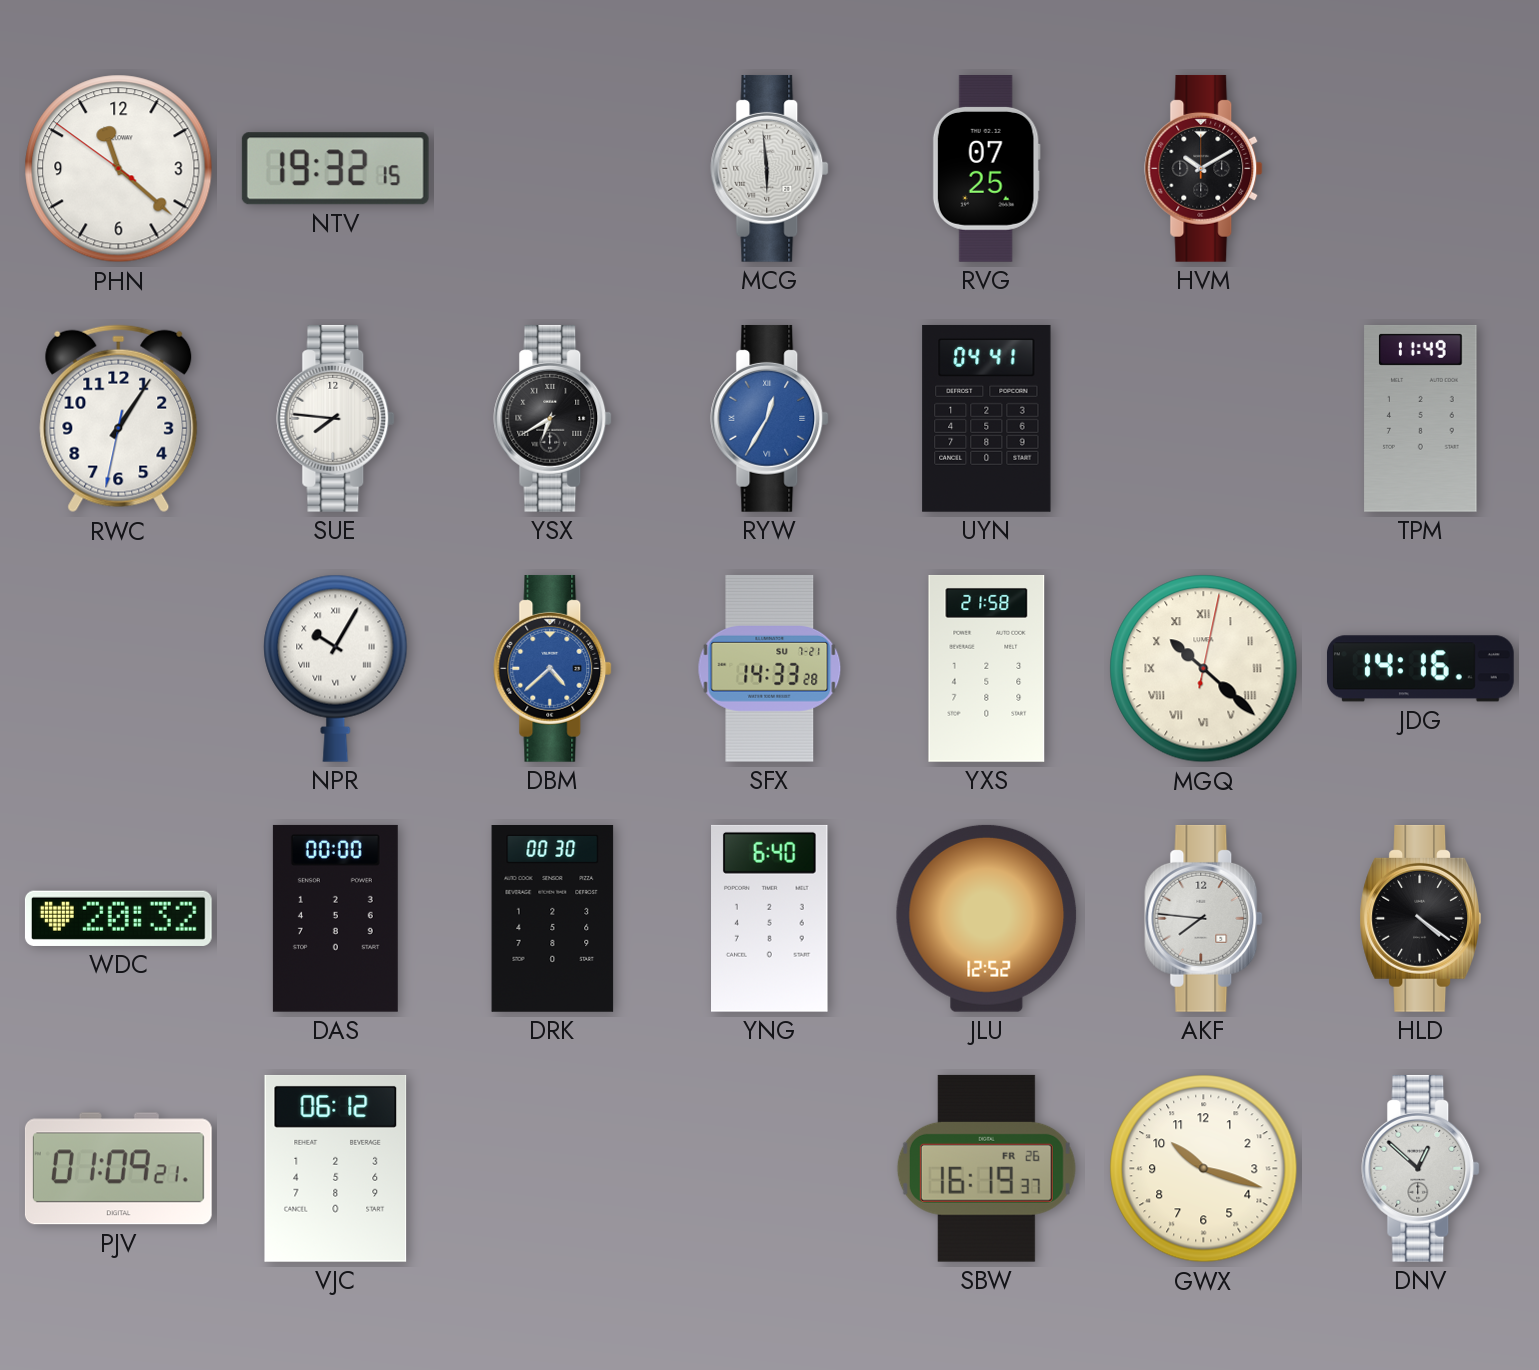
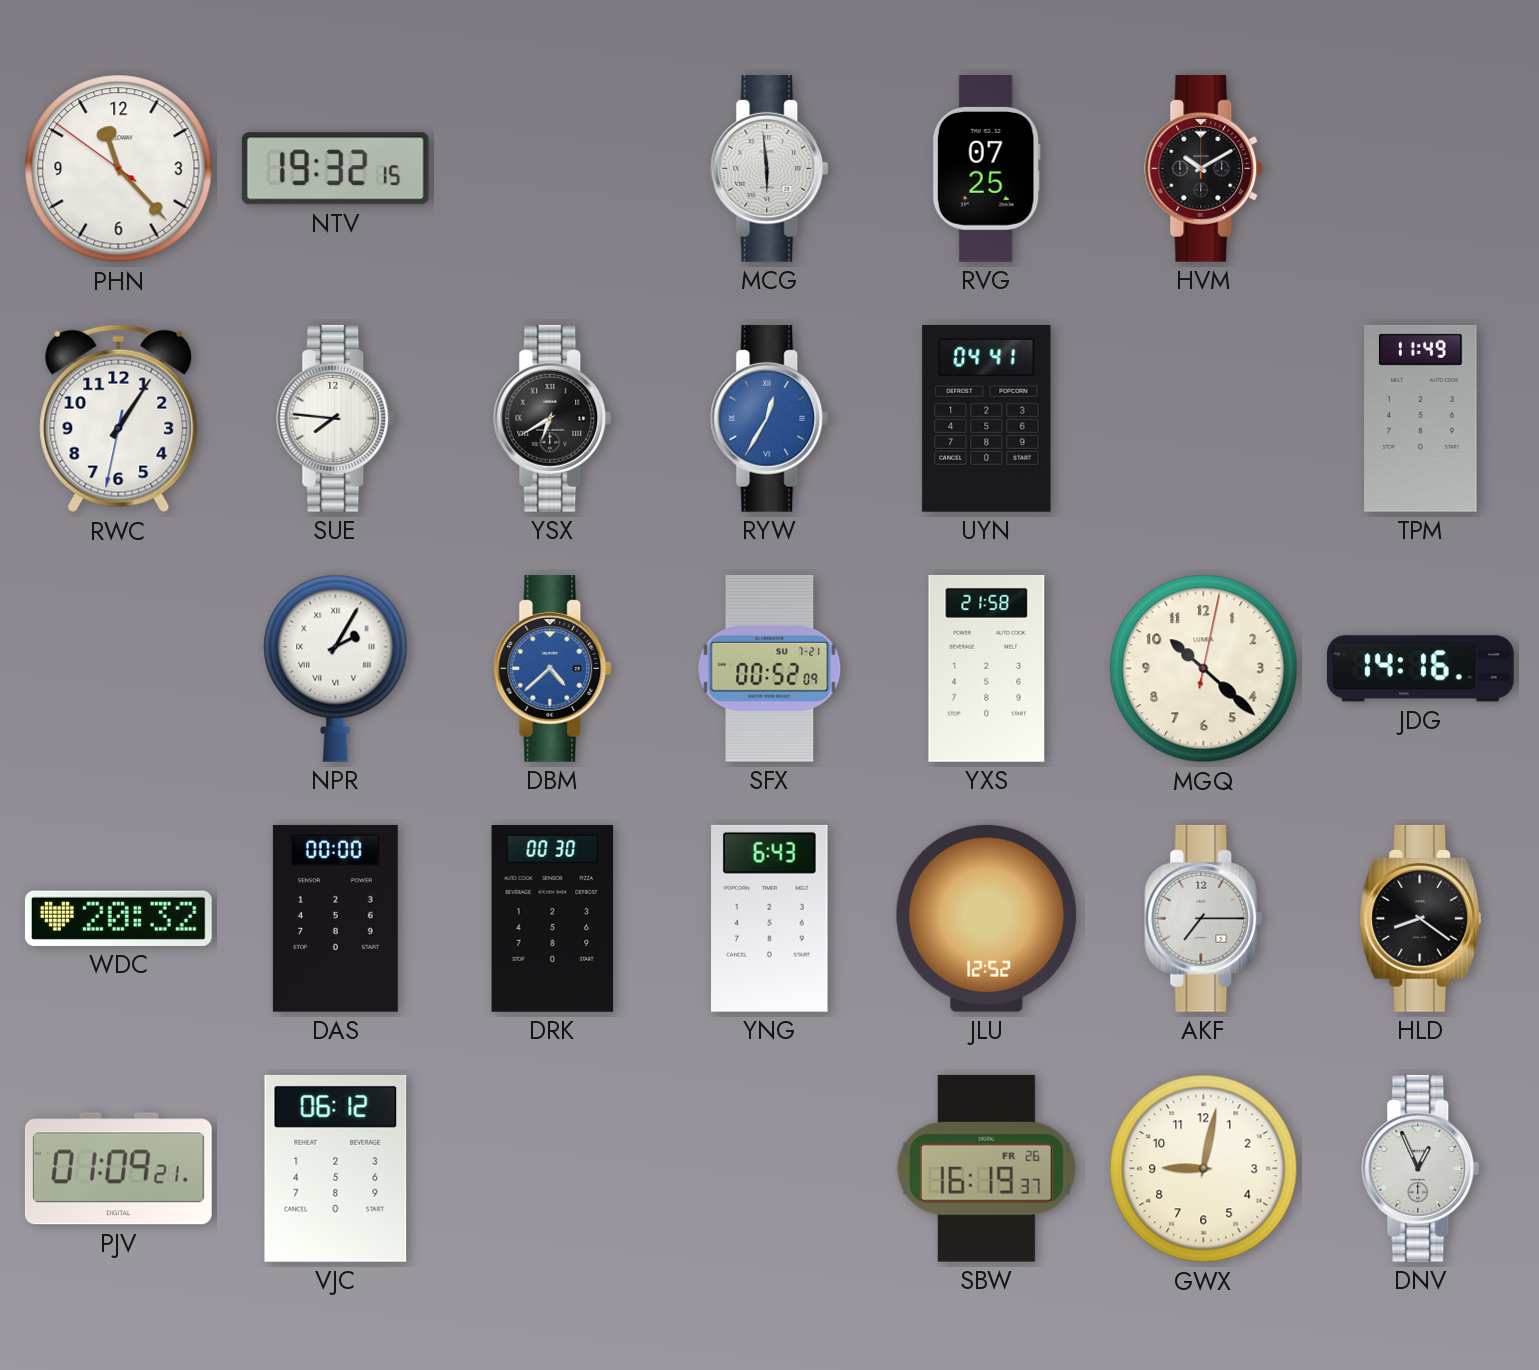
PHN: 11:21 -> 11:22
NPR: 10:05 -> 2:05
SFX: 14:33 -> 00:52
MGQ numerals: Roman -> Arabic
YNG: 6:40 -> 6:43
AKF: 7:46 -> 7:15
HLD: 4:21 -> 8:21
GWX: 10:18 -> 9:02
DNV: 12:52 -> 12:56
